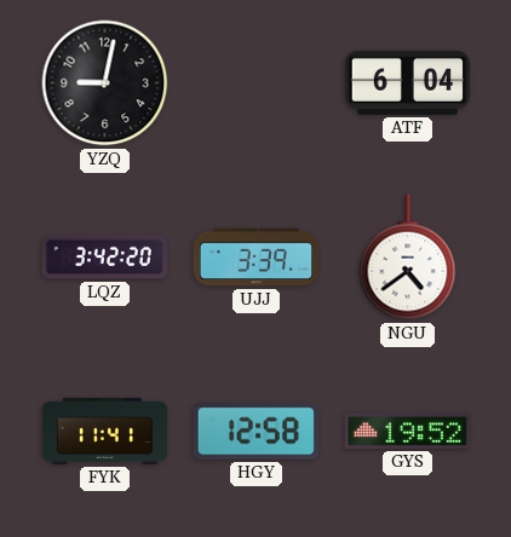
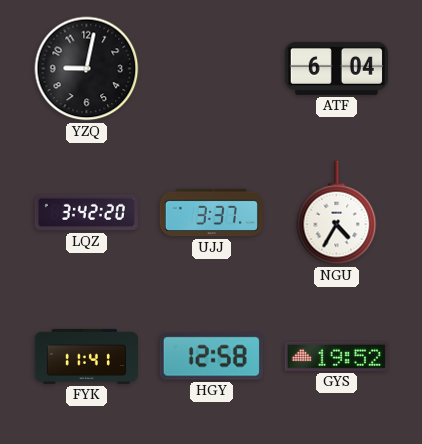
UJJ: 3:39 -> 3:37
NGU: 4:39 -> 4:35
